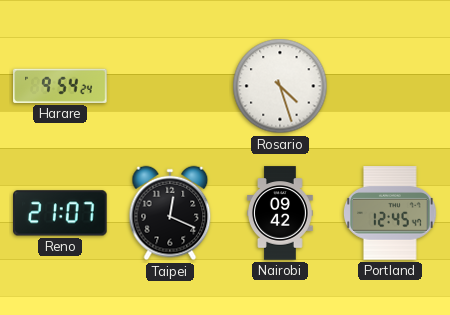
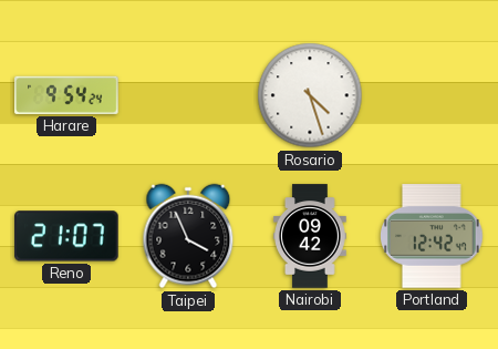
Taipei: 12:19 -> 3:56
Portland: 12:45 -> 12:42
